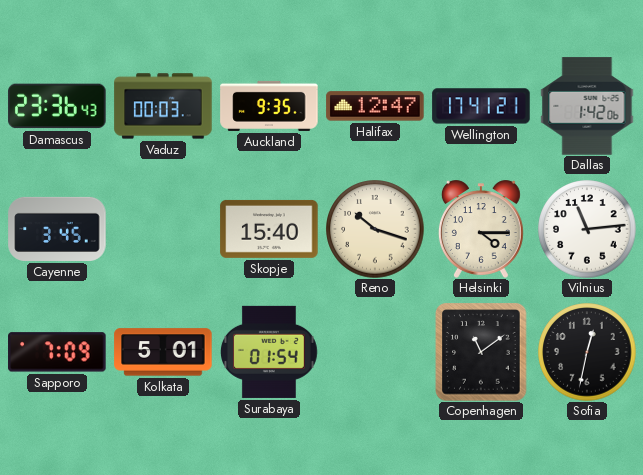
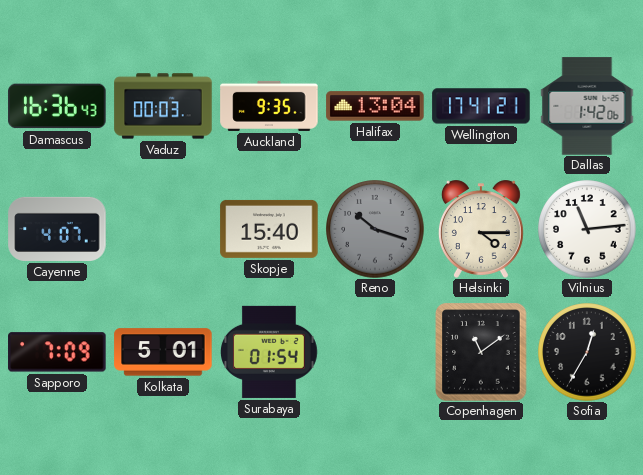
Damascus: 23:36 -> 16:36
Halifax: 12:47 -> 13:04
Cayenne: 3:45 -> 4:07
Reno dial: cream -> grey
Sofia: 12:32 -> 12:35
